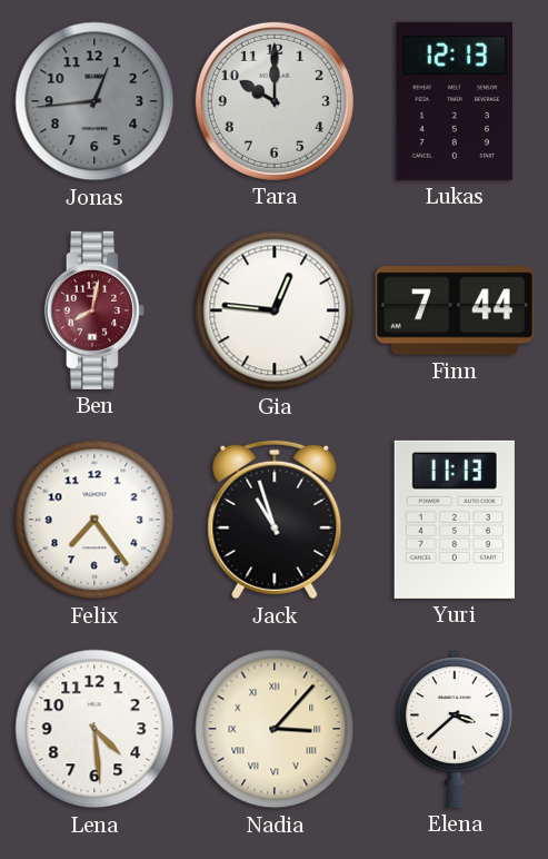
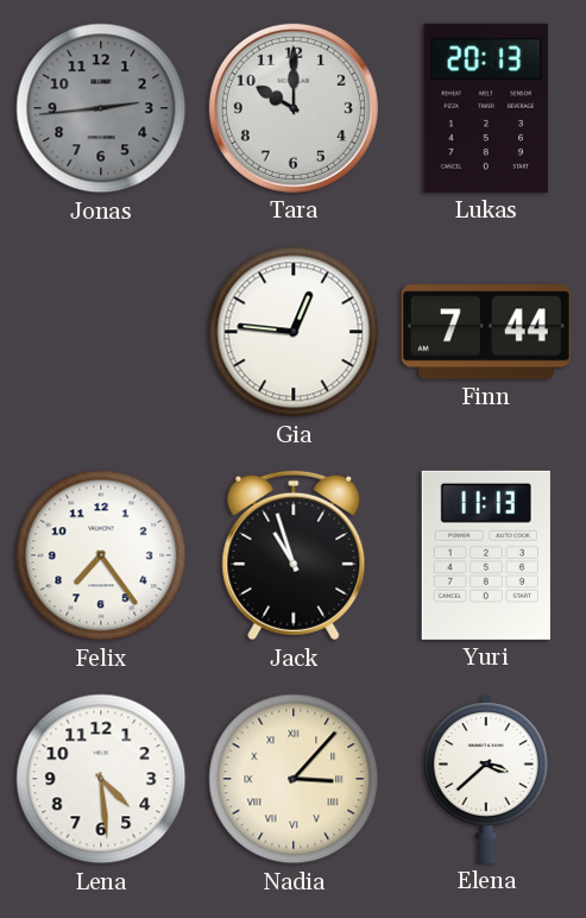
Jonas: 12:44 -> 2:44
Lukas: 12:13 -> 20:13
Ben: 8:02 -> none
